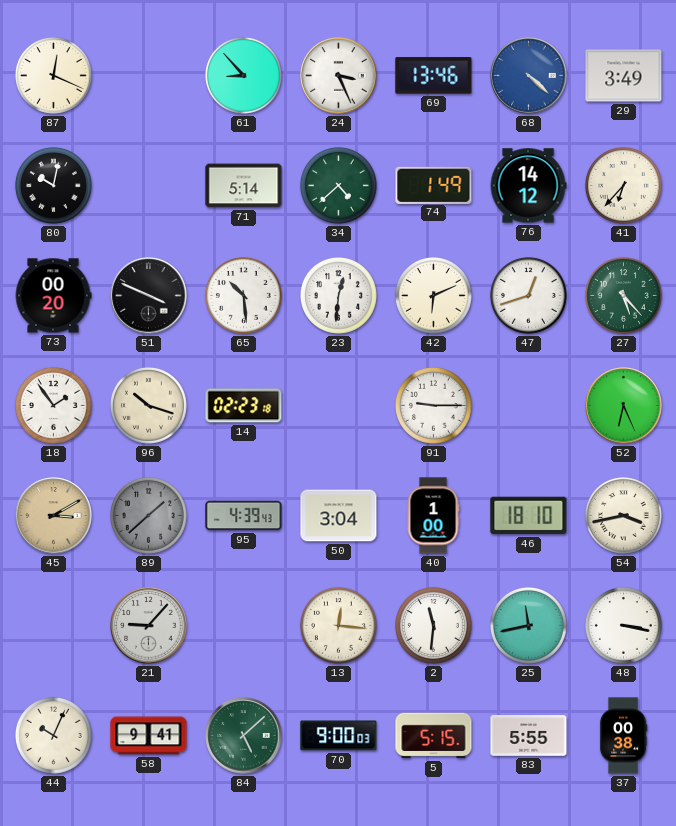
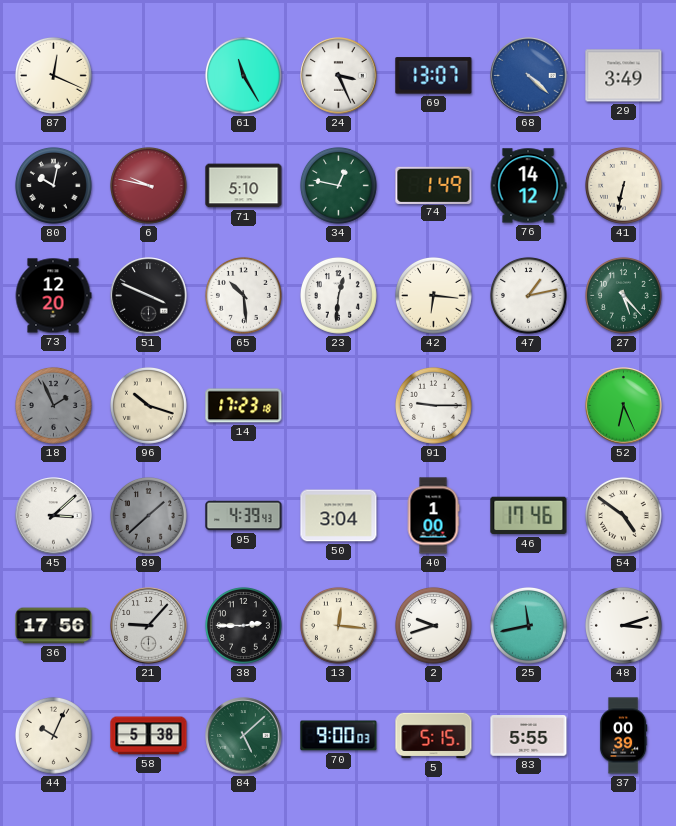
61: 8:53 -> 11:25
69: 13:46 -> 13:07
6: none -> 9:47
71: 5:14 -> 5:10
34: 4:38 -> 12:47
41: 6:37 -> 6:32
73: 00:20 -> 12:20
42: 6:11 -> 6:16
47: 12:42 -> 1:13
18: 1:54 -> 1:56
18 dial: white -> grey
14: 02:23 -> 17:23
45: 3:10 -> 3:08
45 dial: champagne -> white
46: 18:10 -> 17:46
54: 3:43 -> 4:51
36: none -> 17:56
38: none -> 2:45
2: 11:31 -> 9:42
48: 3:17 -> 3:12
58: 9:41 -> 5:38
37: 00:38 -> 00:39
